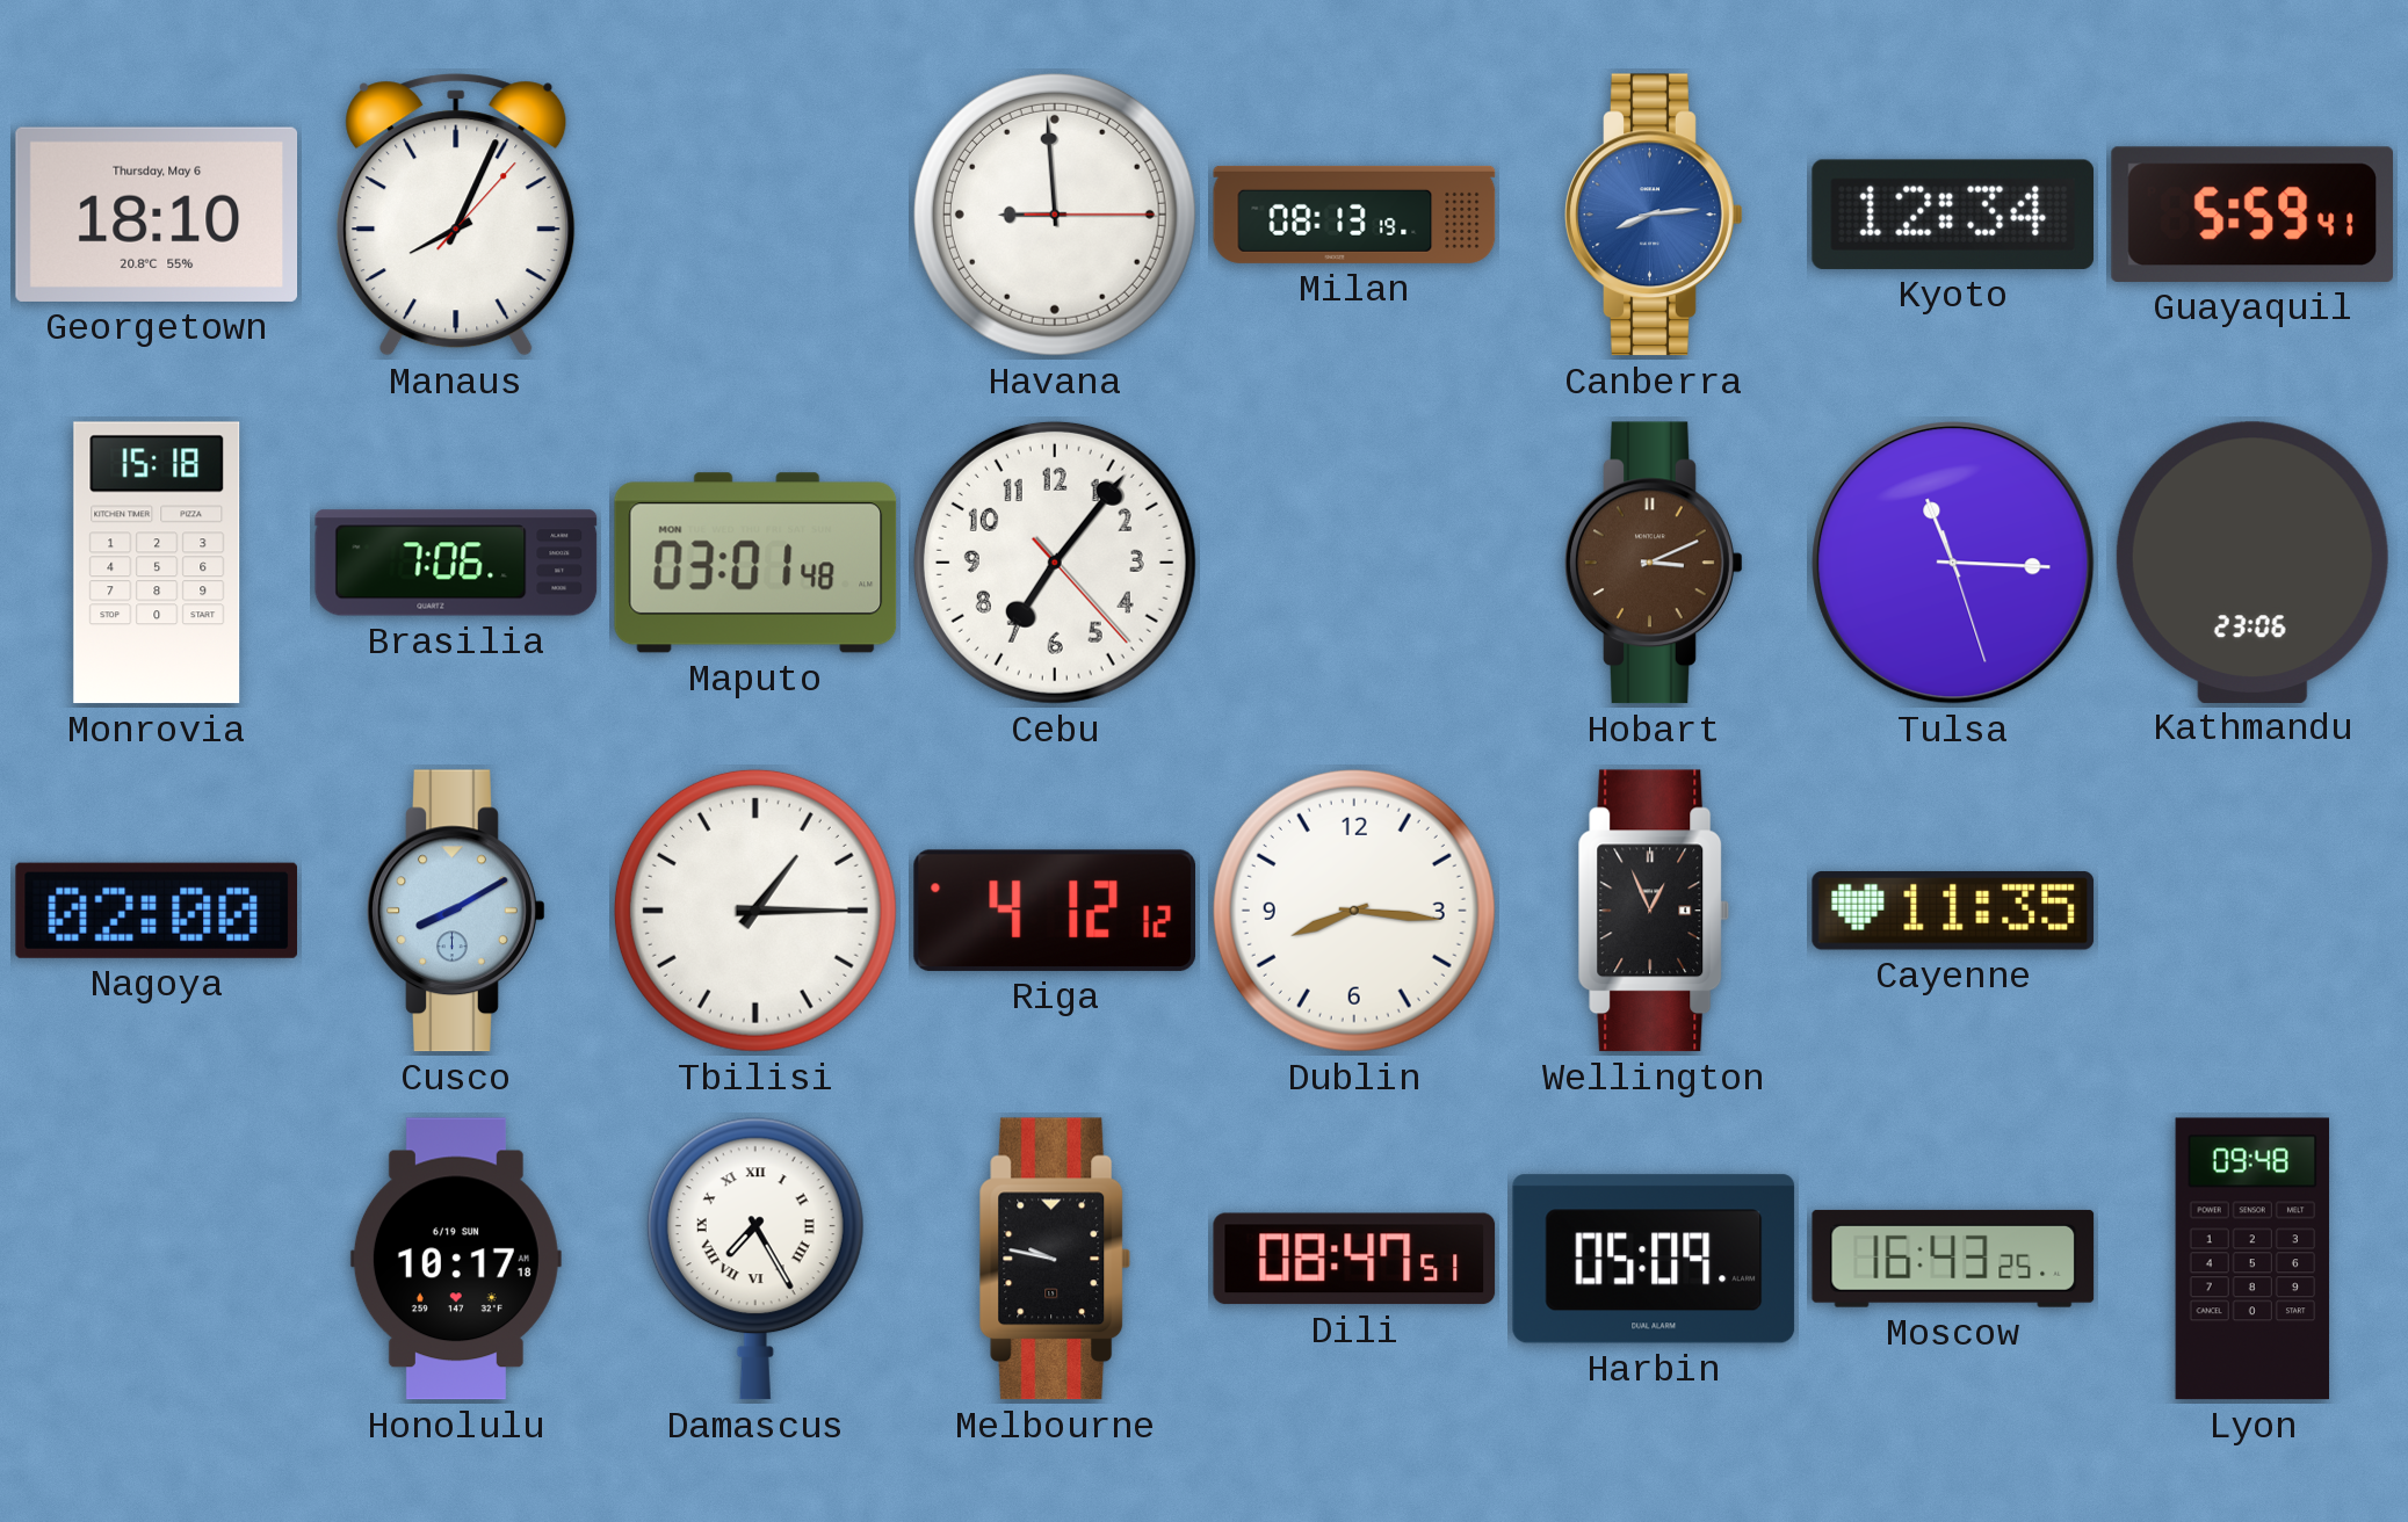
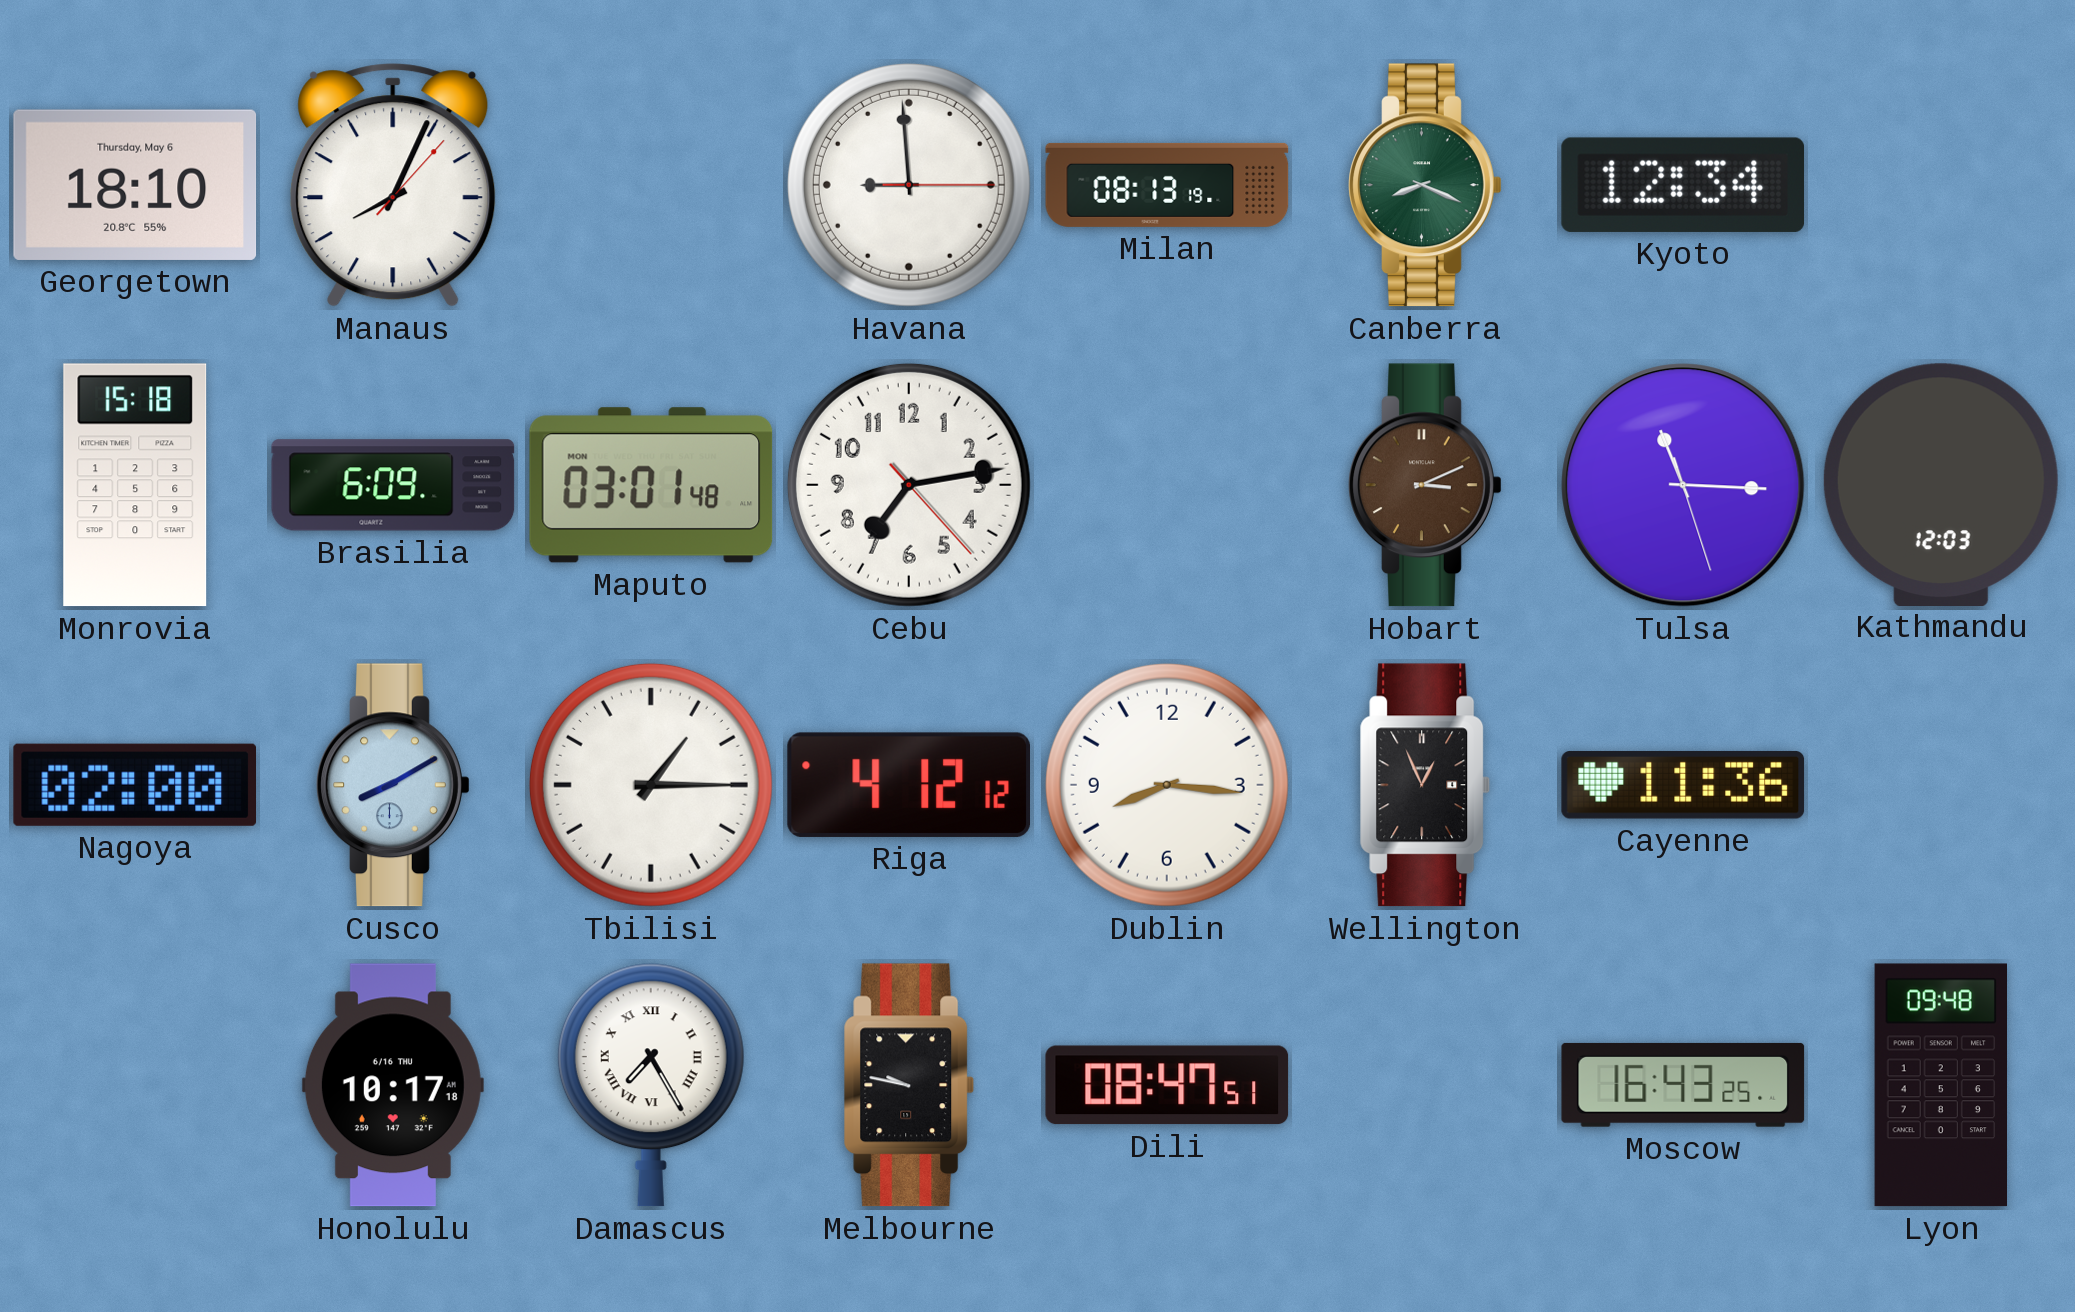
Canberra: 8:14 -> 8:19
Canberra dial: blue -> green
Guayaquil: 5:59 -> none
Brasilia: 7:06 -> 6:09
Cebu: 7:06 -> 7:13
Kathmandu: 23:06 -> 12:03
Cayenne: 11:35 -> 11:36
Honolulu date: 6/19 SUN -> 6/16 THU
Harbin: 05:09 -> none
